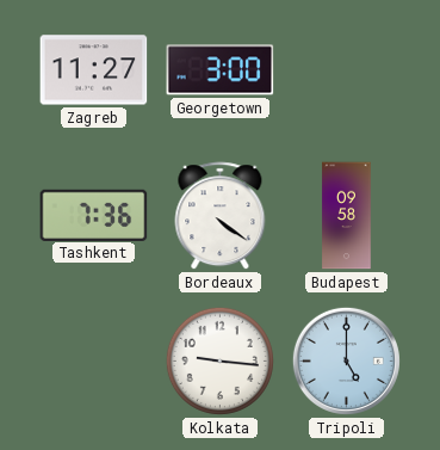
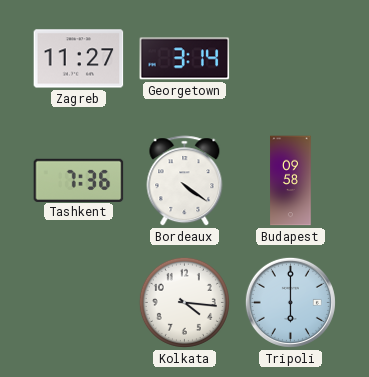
Georgetown: 3:00 -> 3:14
Kolkata: 9:16 -> 4:16
Tripoli: 5:00 -> 6:00
